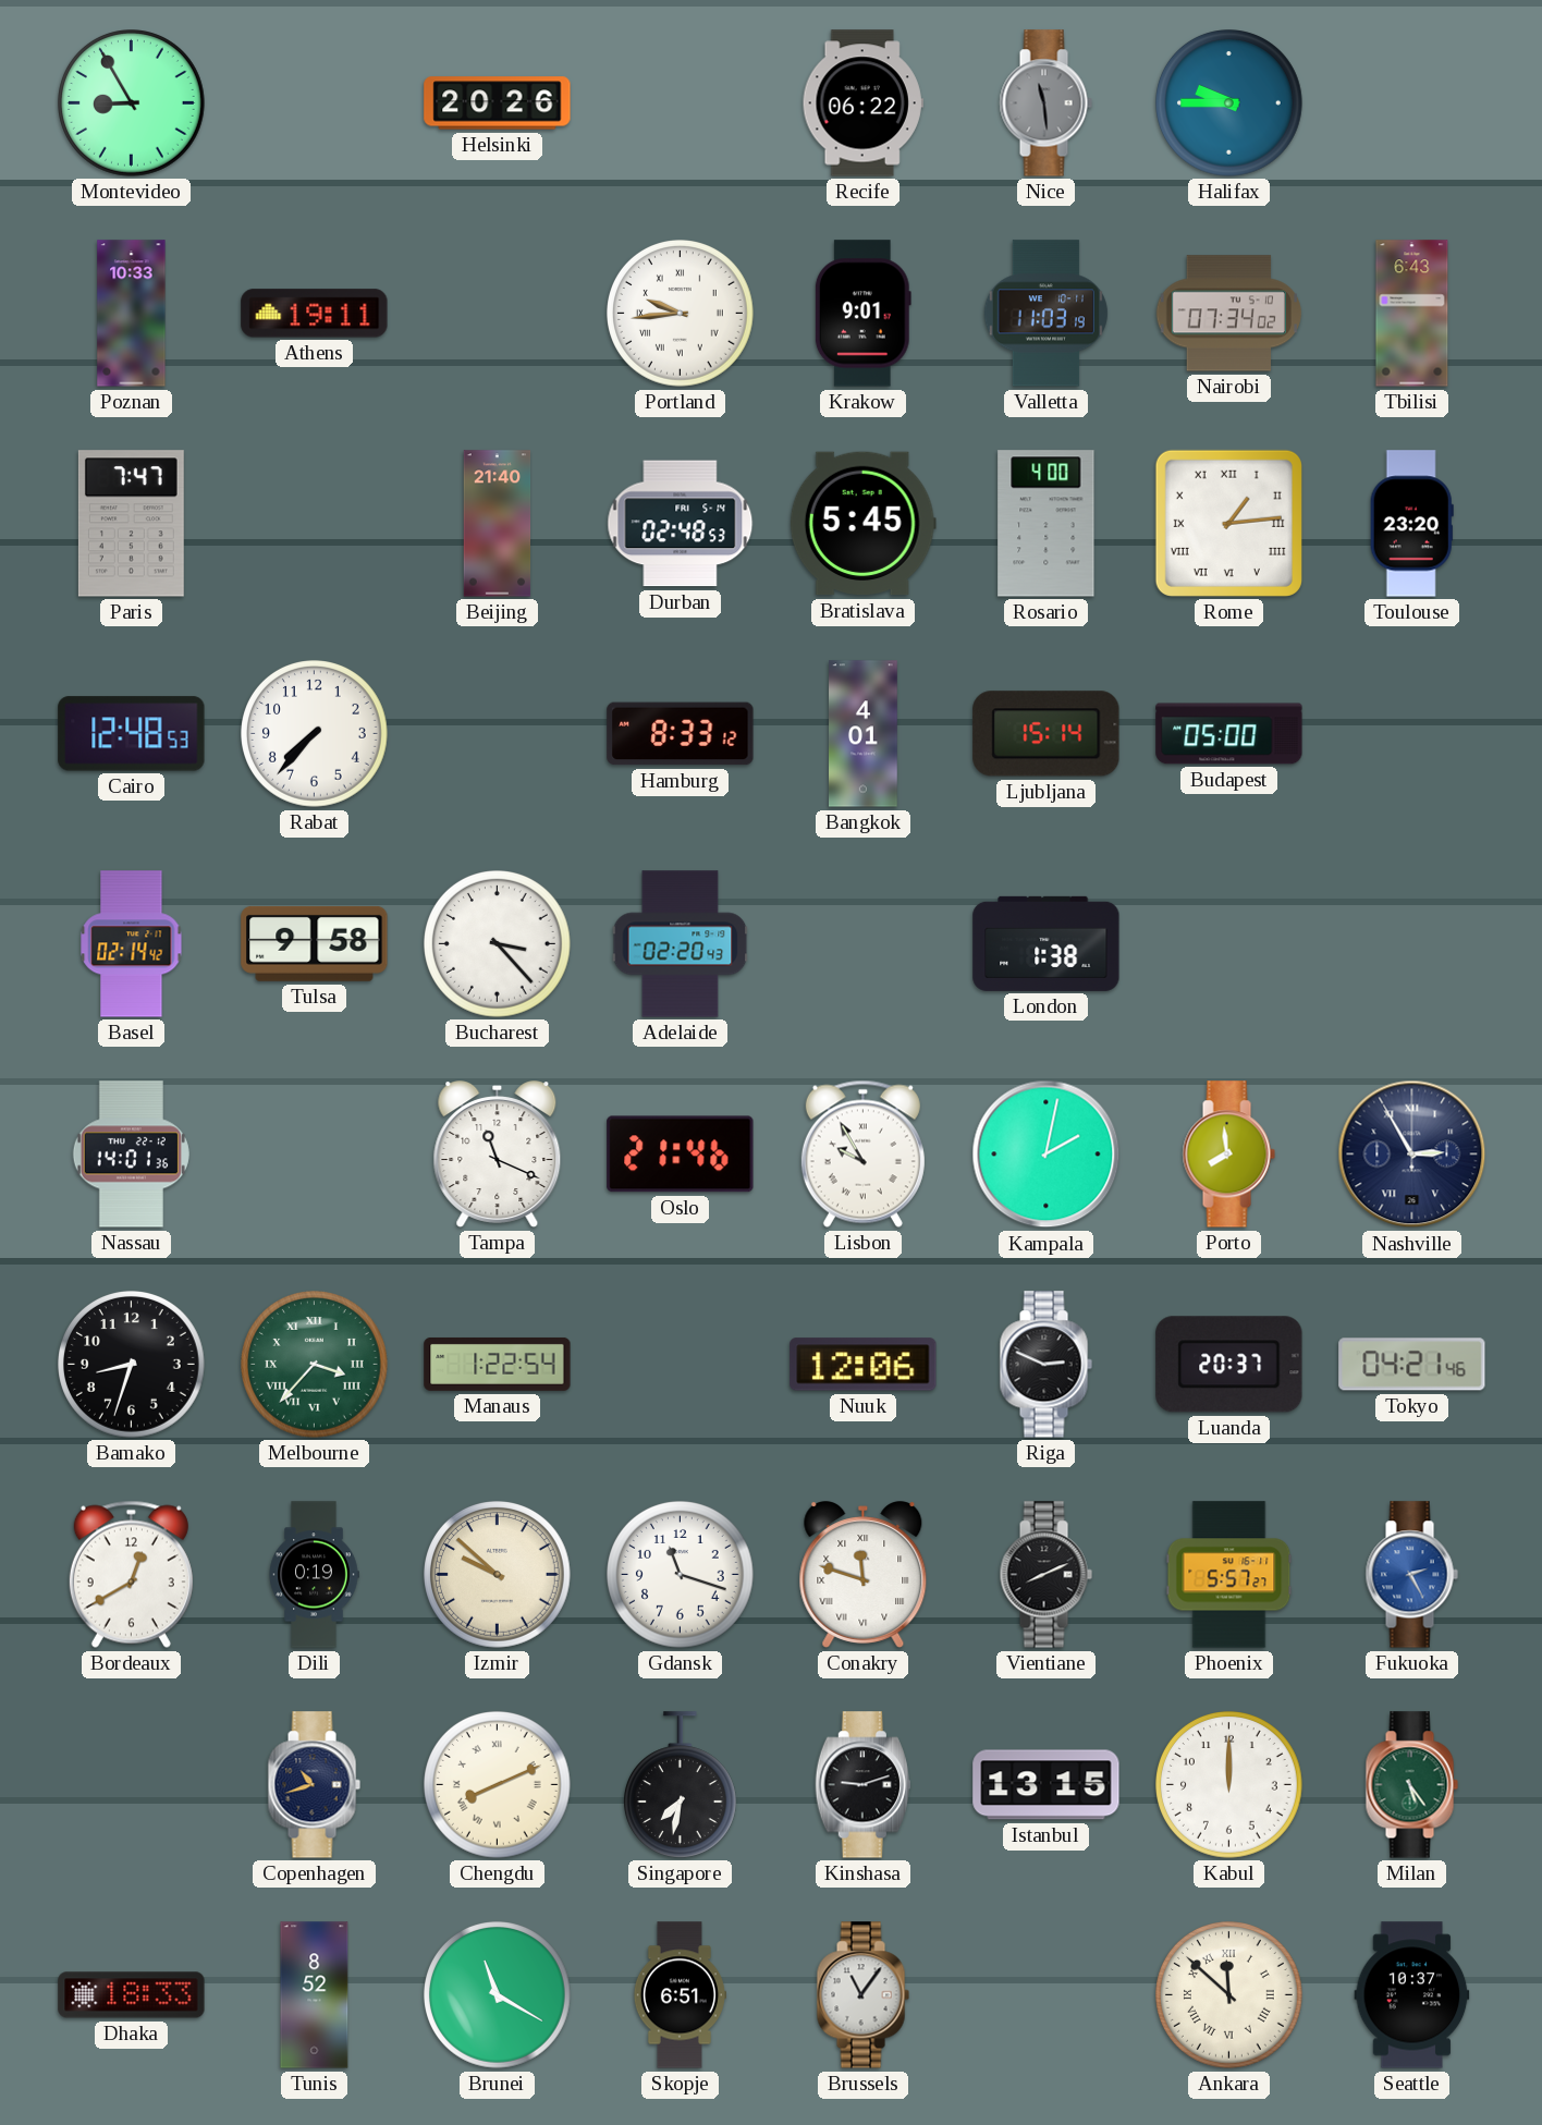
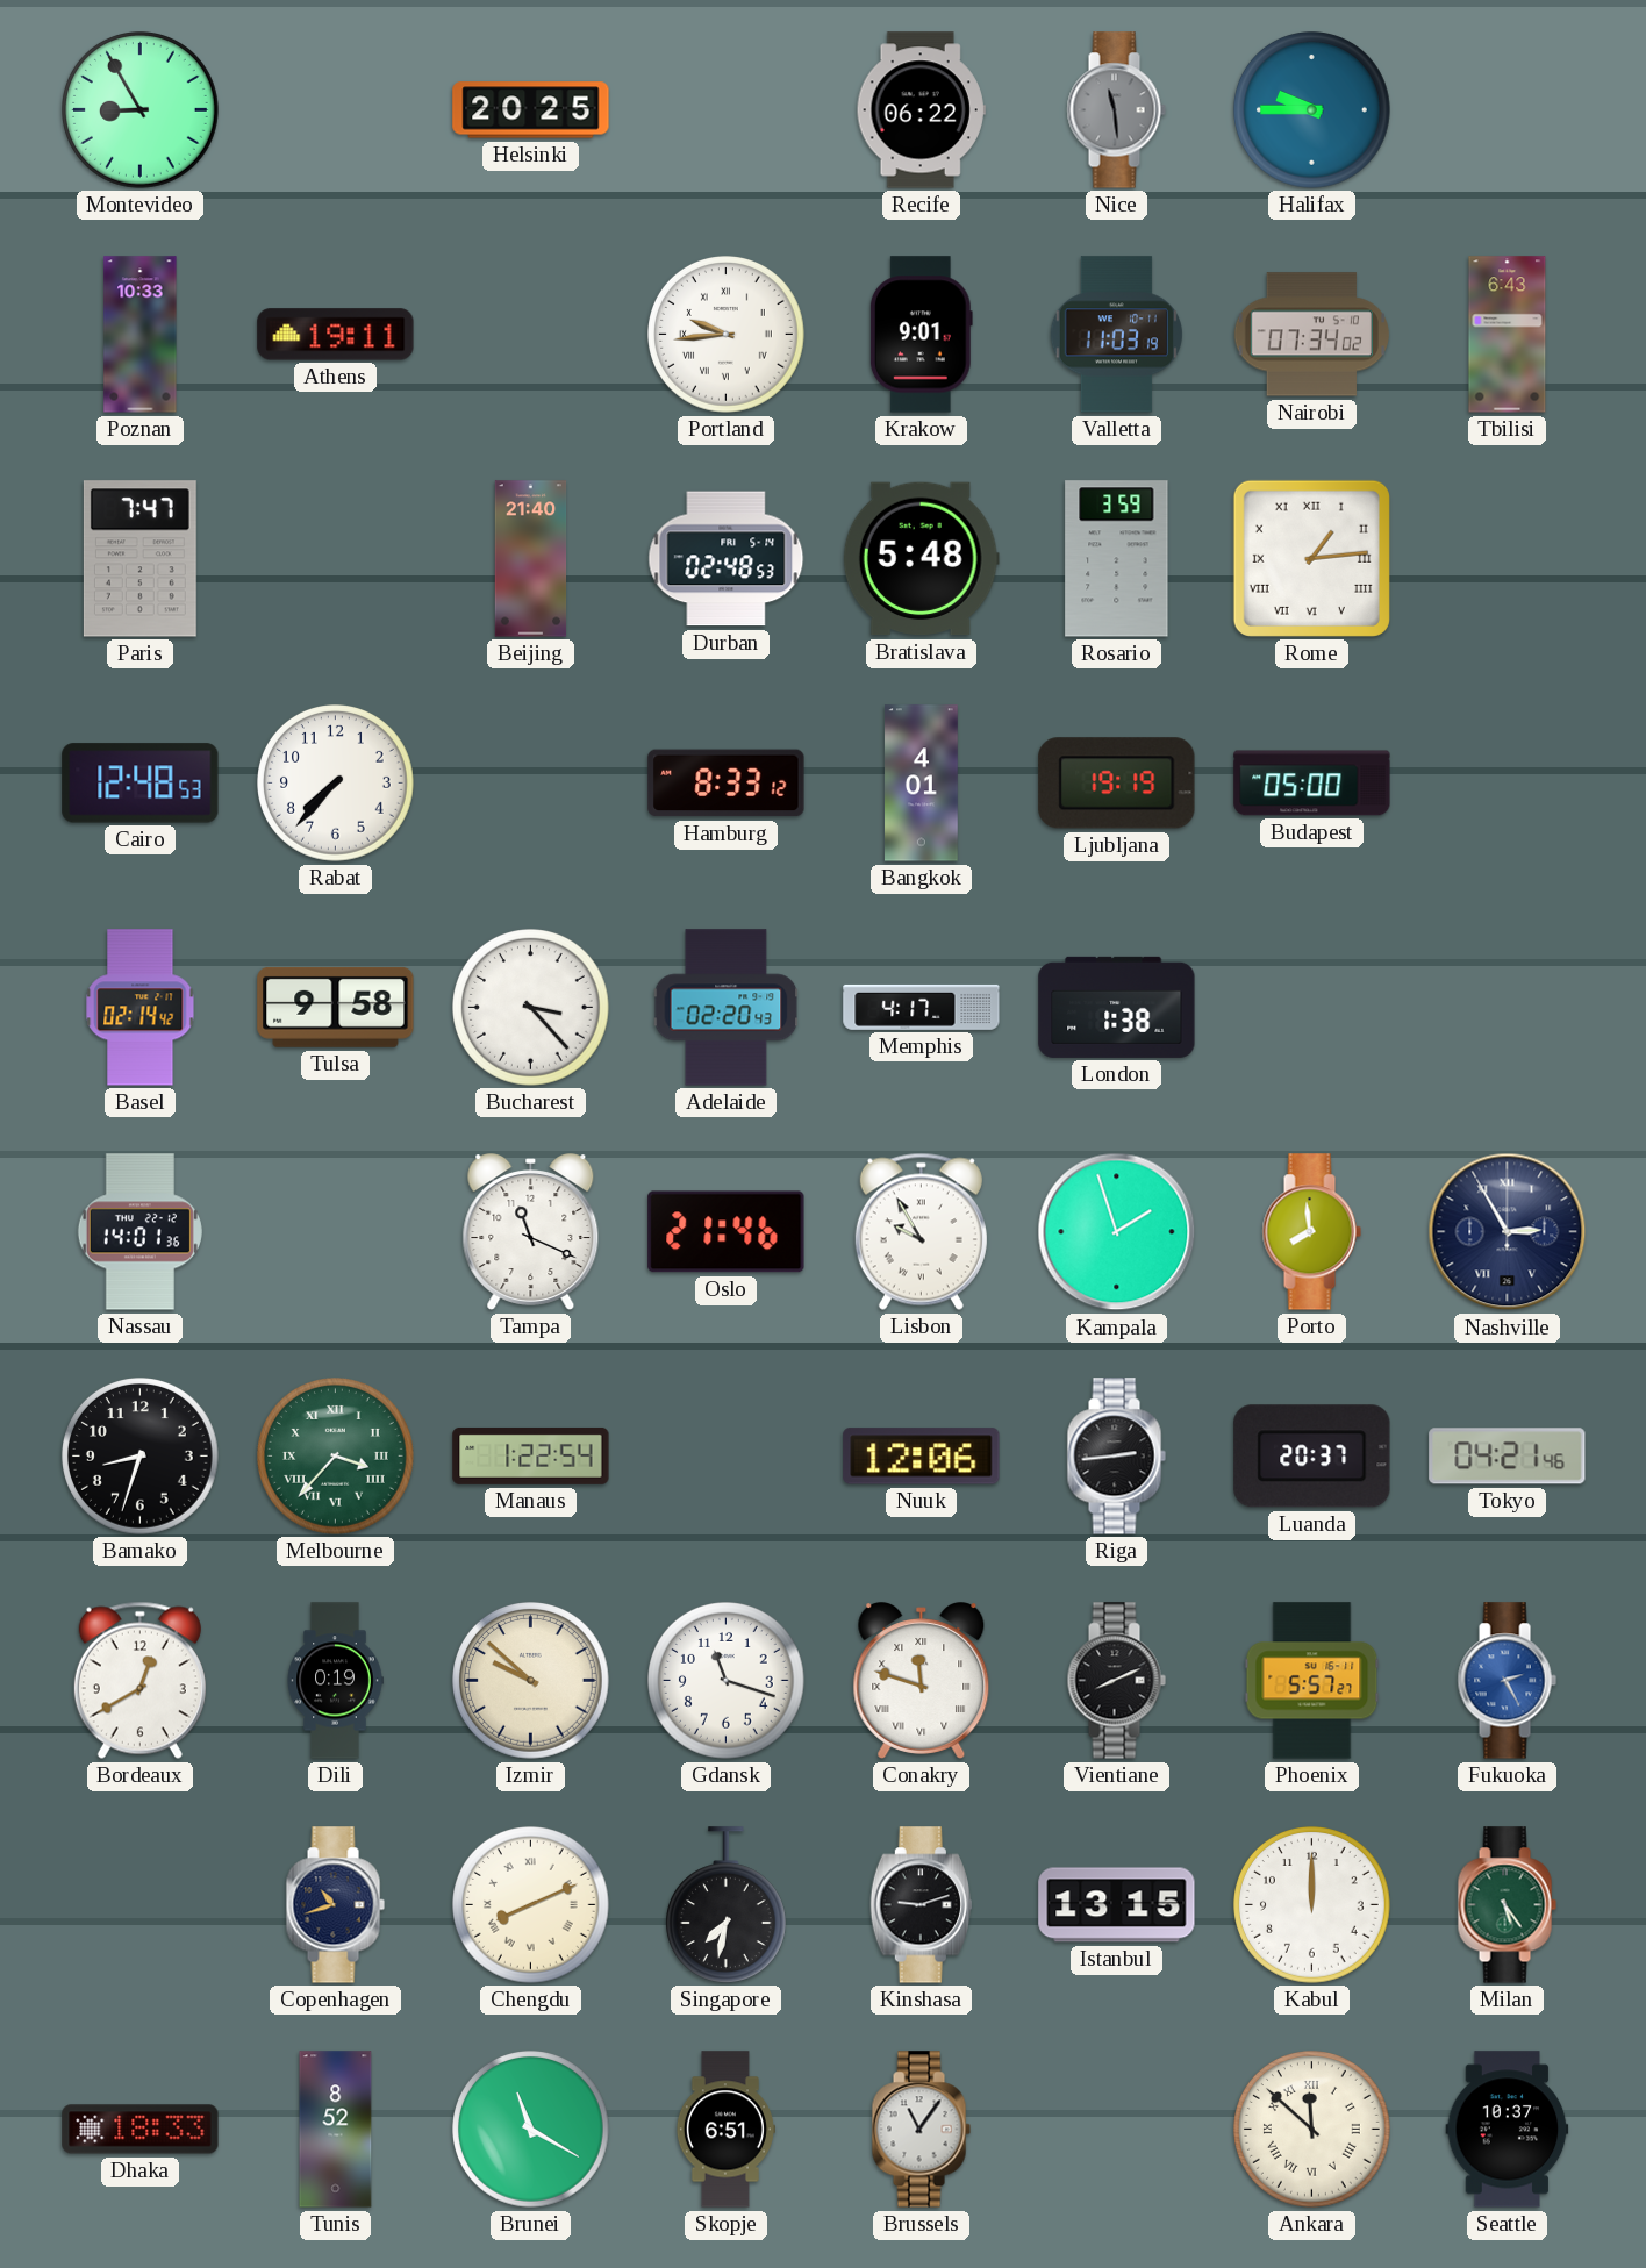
Helsinki: 20:26 -> 20:25
Bratislava: 5:45 -> 5:48
Rosario: 4:00 -> 3:59
Toulouse: 23:20 -> none
Ljubljana: 15:14 -> 19:19
Memphis: none -> 4:17
Kampala: 2:02 -> 1:57
Riga: 2:49 -> 2:44
